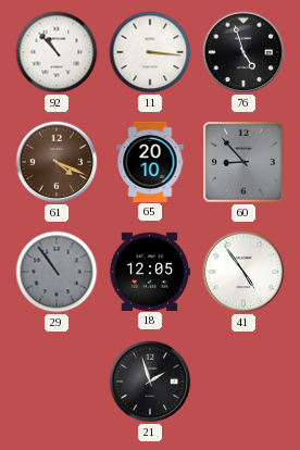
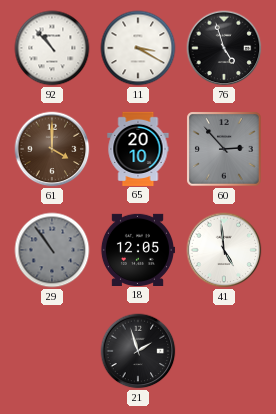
11: 3:16 -> 3:20
61: 4:19 -> 4:00
60: 8:53 -> 2:53
41: 4:54 -> 4:59
